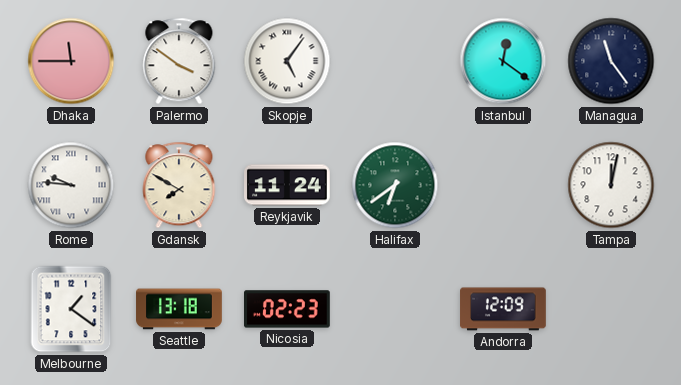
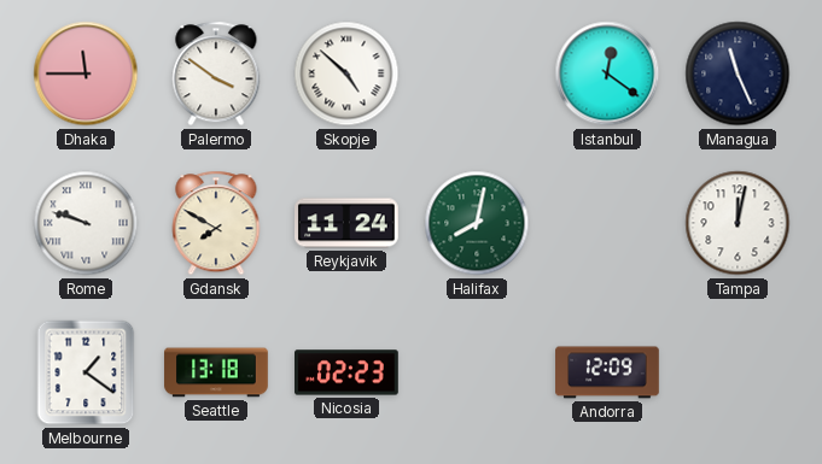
Skopje: 5:06 -> 4:52
Managua: 11:24 -> 11:26
Rome: 9:46 -> 9:48
Halifax: 6:39 -> 8:02
